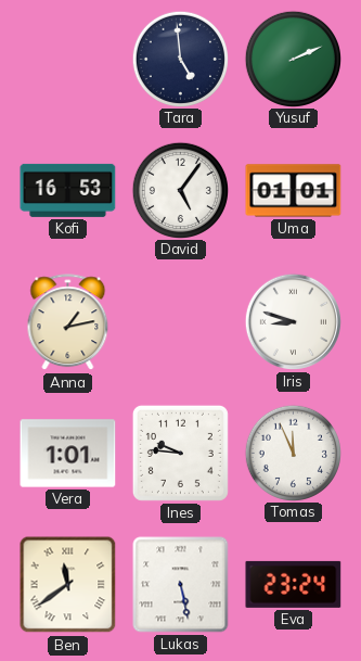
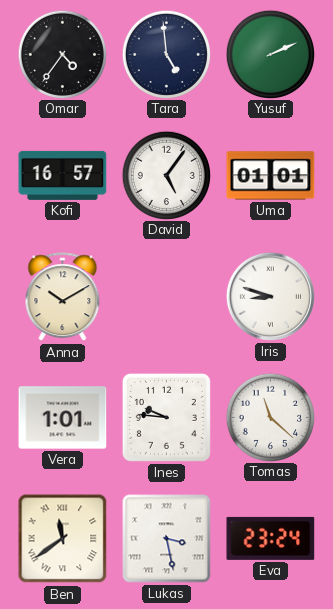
Omar: none -> 4:36
Kofi: 16:53 -> 16:57
Anna: 1:13 -> 10:10
Tomas: 11:56 -> 11:22
Lukas: 5:28 -> 3:28
